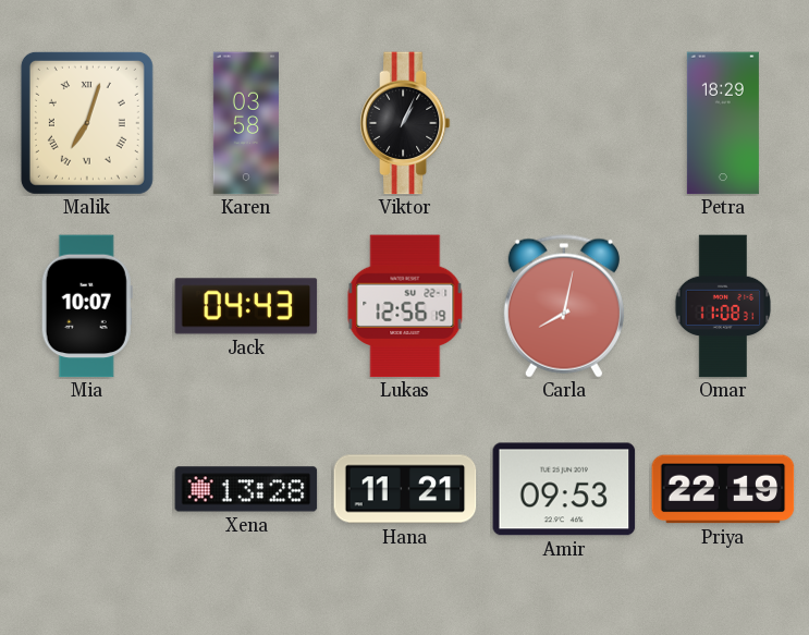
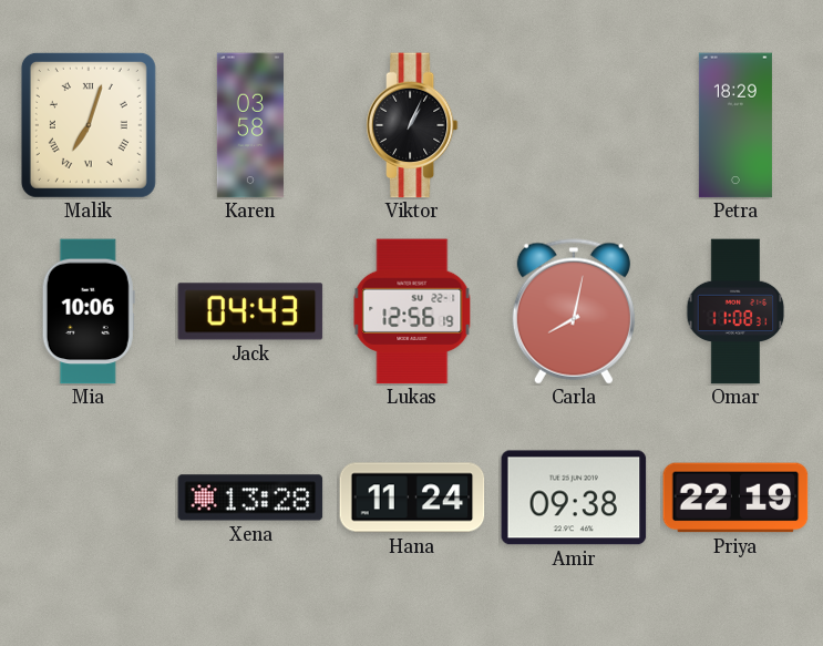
Mia: 10:07 -> 10:06
Hana: 11:21 -> 11:24
Amir: 09:53 -> 09:38
